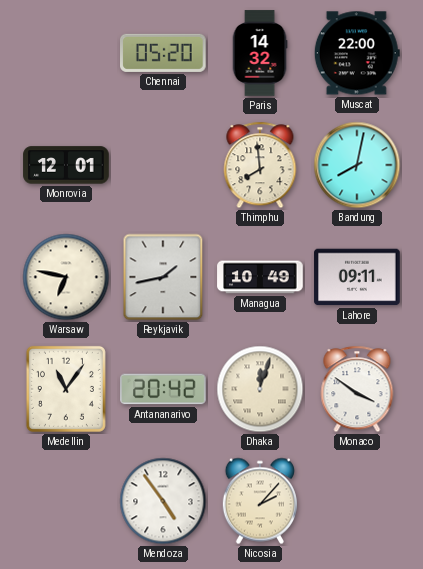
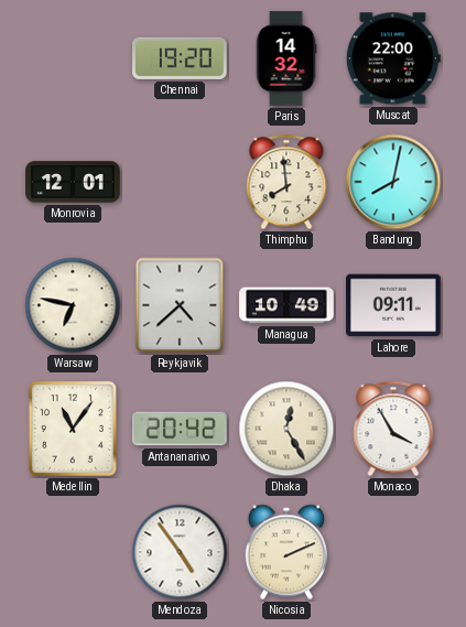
Chennai: 05:20 -> 19:20
Reykjavik: 1:43 -> 4:38
Dhaka: 12:03 -> 12:25
Monaco: 3:51 -> 3:55
Nicosia: 2:07 -> 2:11
